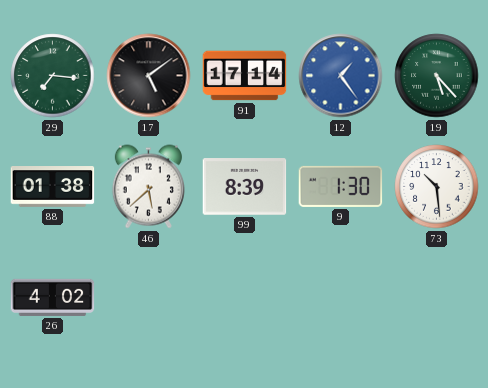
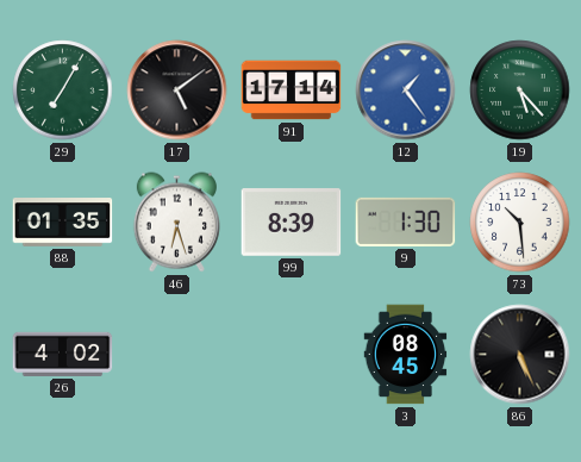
29: 7:16 -> 7:05
88: 01:38 -> 01:35
46: 5:38 -> 6:27
3: none -> 08:45
86: none -> 5:26
